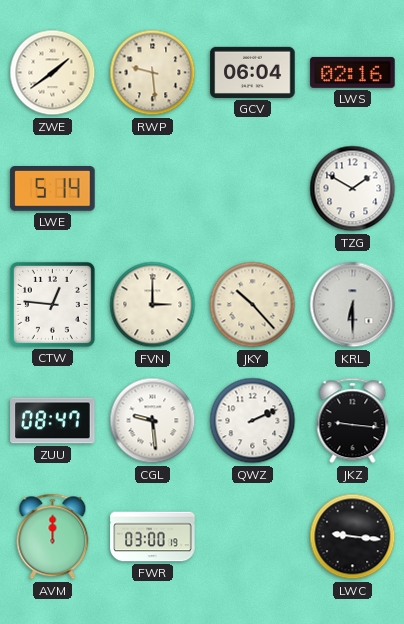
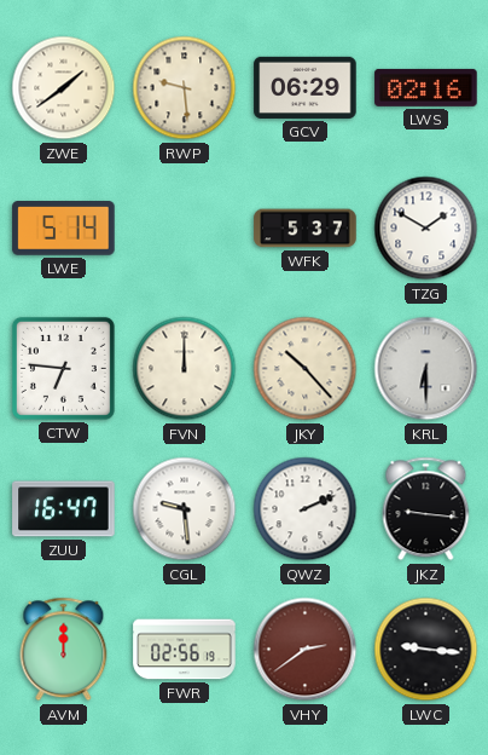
GCV: 06:04 -> 06:29
WFK: none -> 5:37
CTW: 12:46 -> 6:46
FVN: 3:00 -> 12:00
ZUU: 08:47 -> 16:47
FWR: 03:00 -> 02:56
VHY: none -> 2:39
